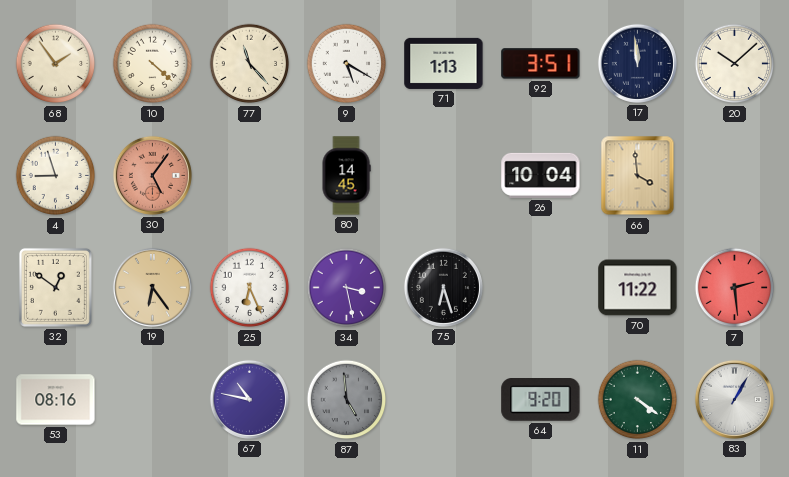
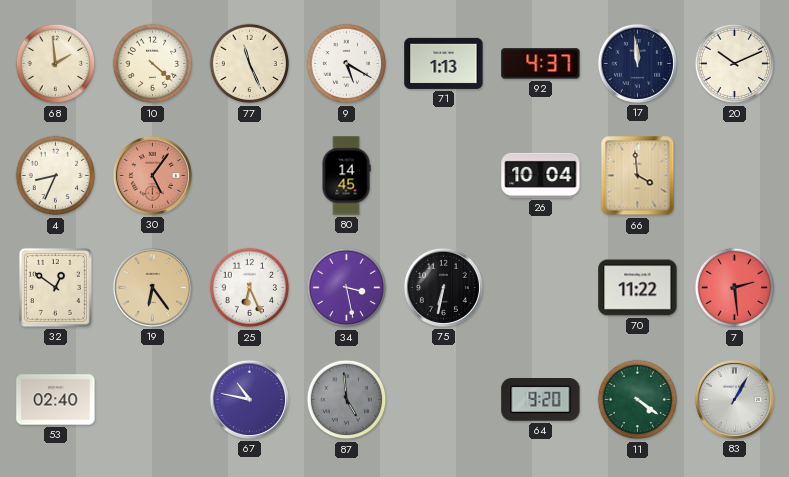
68: 1:54 -> 1:59
77: 11:23 -> 11:26
92: 3:51 -> 4:37
20: 10:08 -> 10:11
4: 8:57 -> 8:34
75: 6:27 -> 6:32
53: 08:16 -> 02:40
